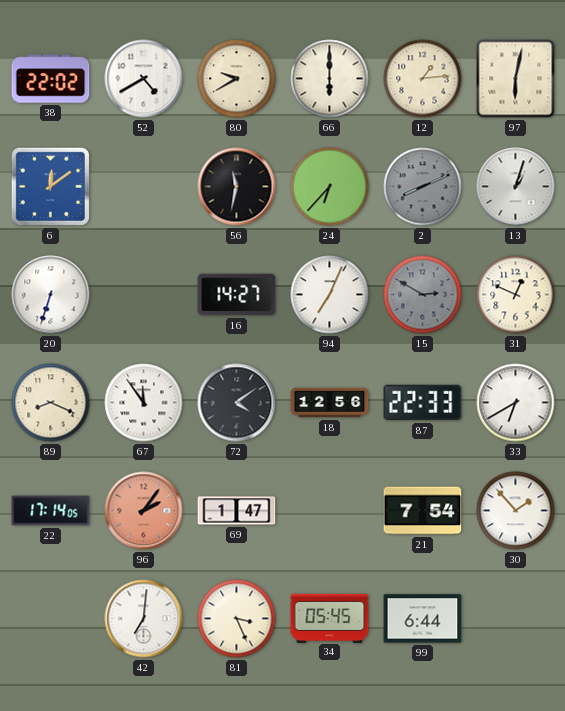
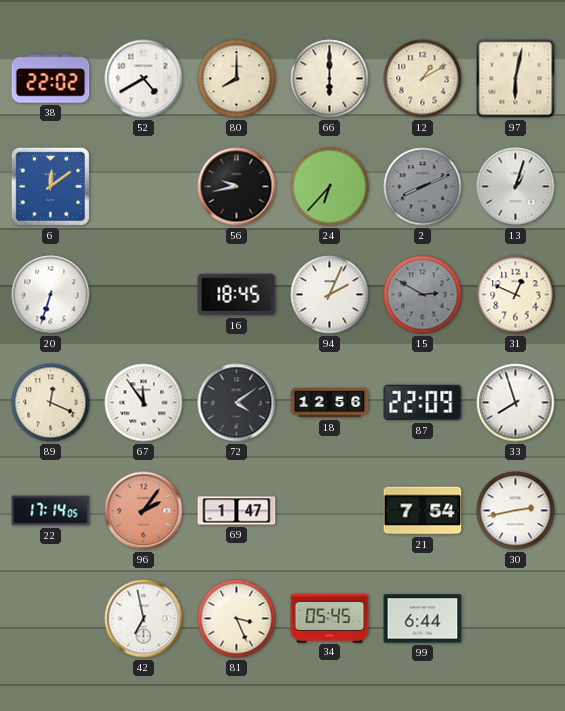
80: 9:40 -> 8:00
12: 1:14 -> 1:10
56: 11:32 -> 9:43
16: 14:27 -> 18:45
94: 7:04 -> 2:04
89: 8:19 -> 12:19
87: 22:33 -> 22:09
33: 6:40 -> 7:57
30: 1:53 -> 2:43
42: 7:01 -> 6:58
